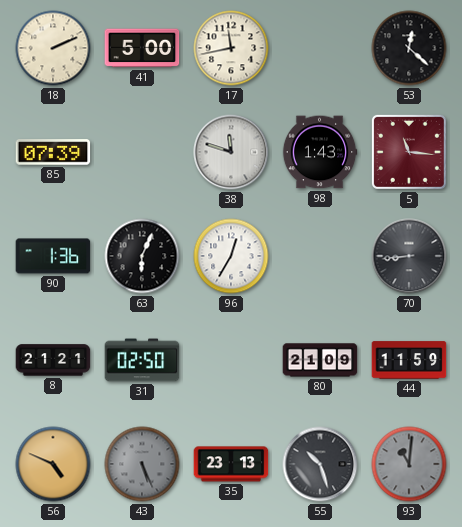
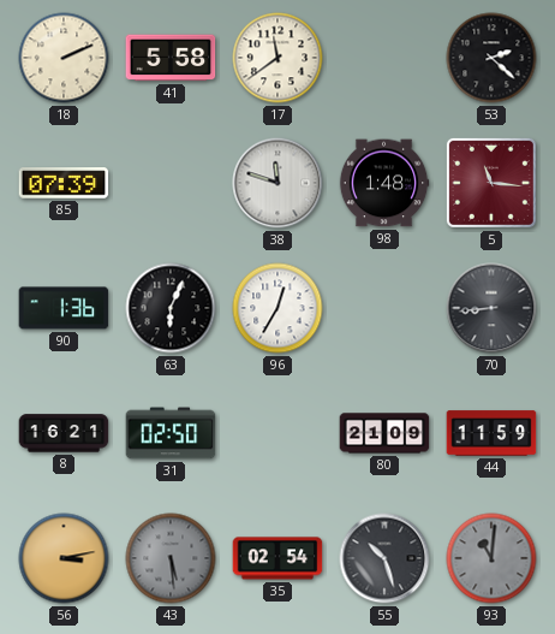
41: 5:00 -> 5:58
17: 11:43 -> 11:39
53: 12:22 -> 2:22
98: 1:43 -> 1:48
8: 21:21 -> 16:21
56: 4:49 -> 3:13
43: 5:26 -> 5:29
35: 23:13 -> 02:54
